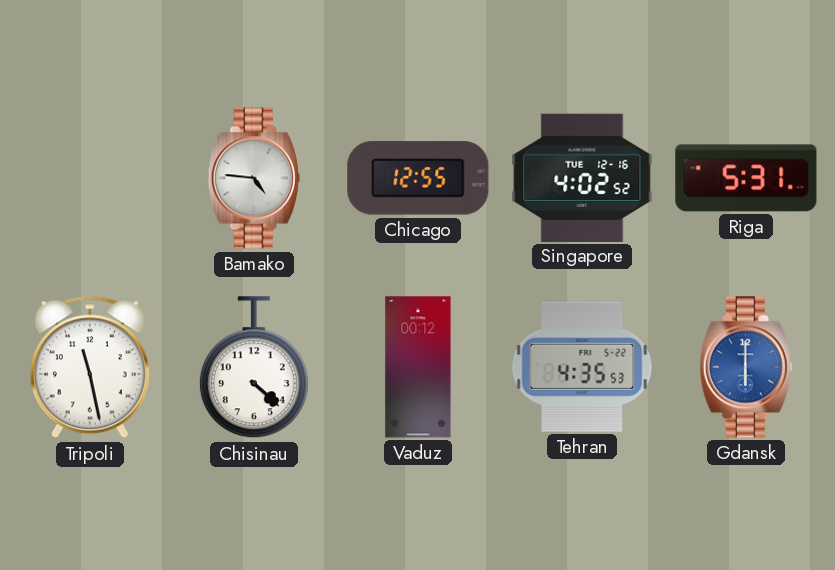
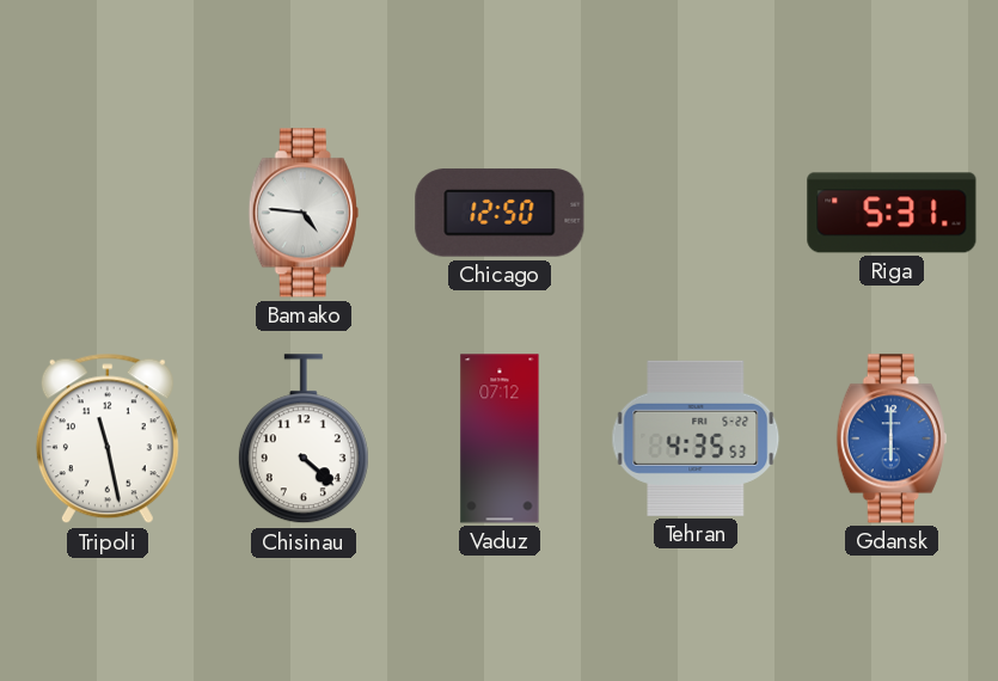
Chicago: 12:55 -> 12:50
Singapore: 4:02 -> none
Vaduz: 00:12 -> 07:12
